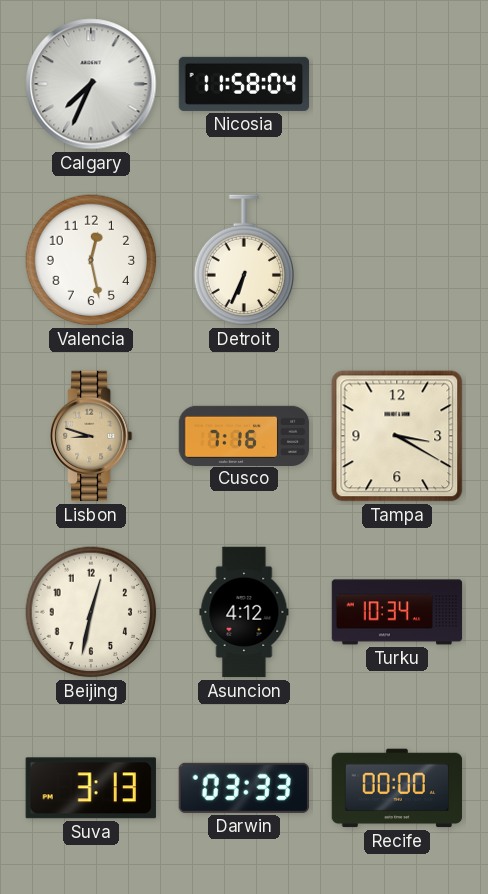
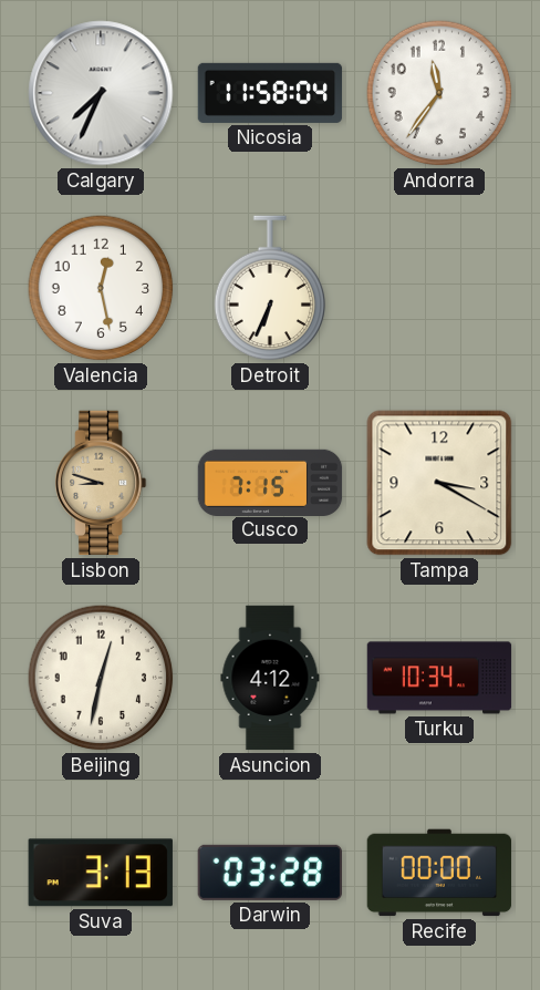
Andorra: none -> 11:36
Cusco: 7:16 -> 7:15
Darwin: 03:33 -> 03:28
